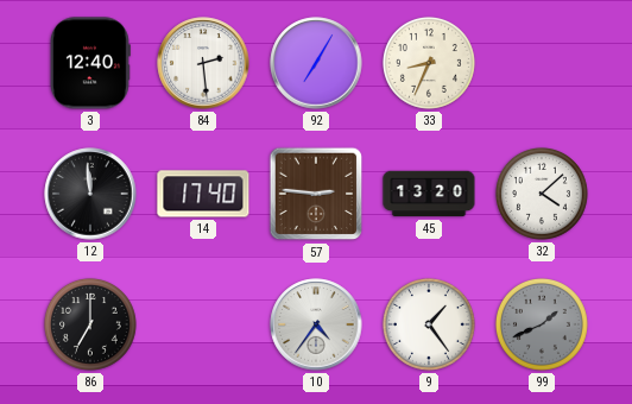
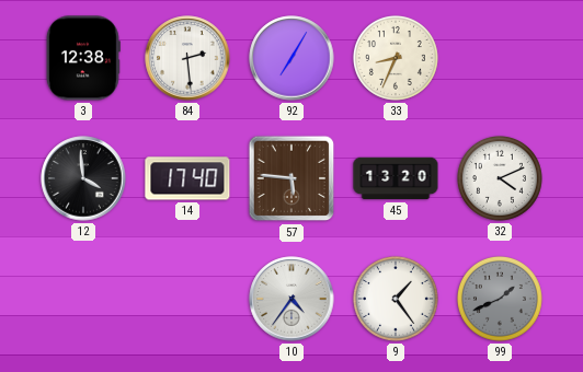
3: 12:40 -> 12:38
12: 11:59 -> 3:59
57: 2:46 -> 5:46
32: 4:08 -> 4:11
86: 7:00 -> none
